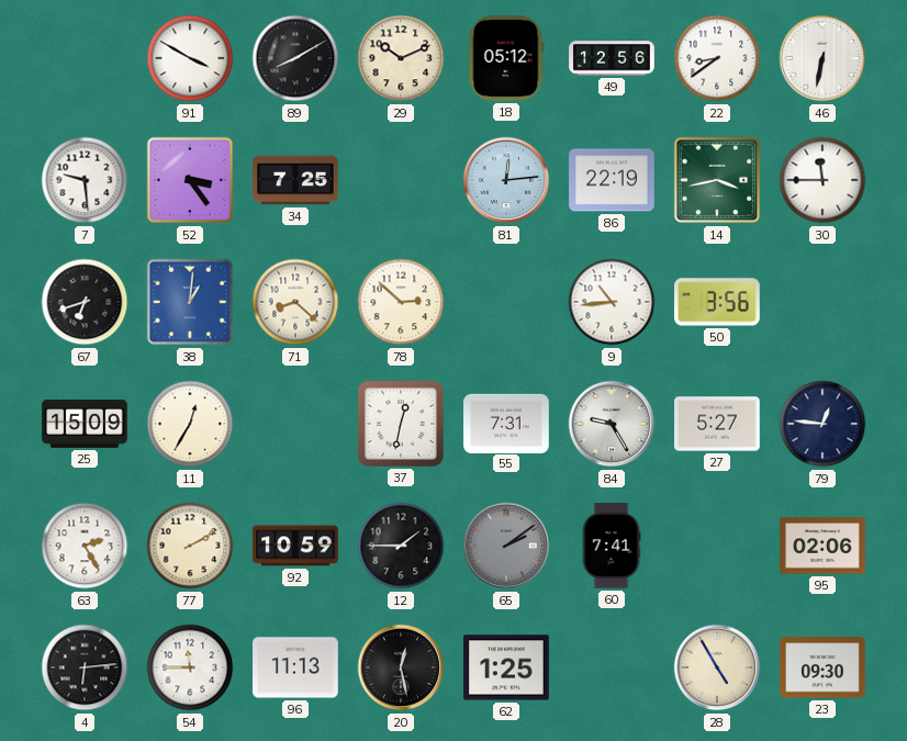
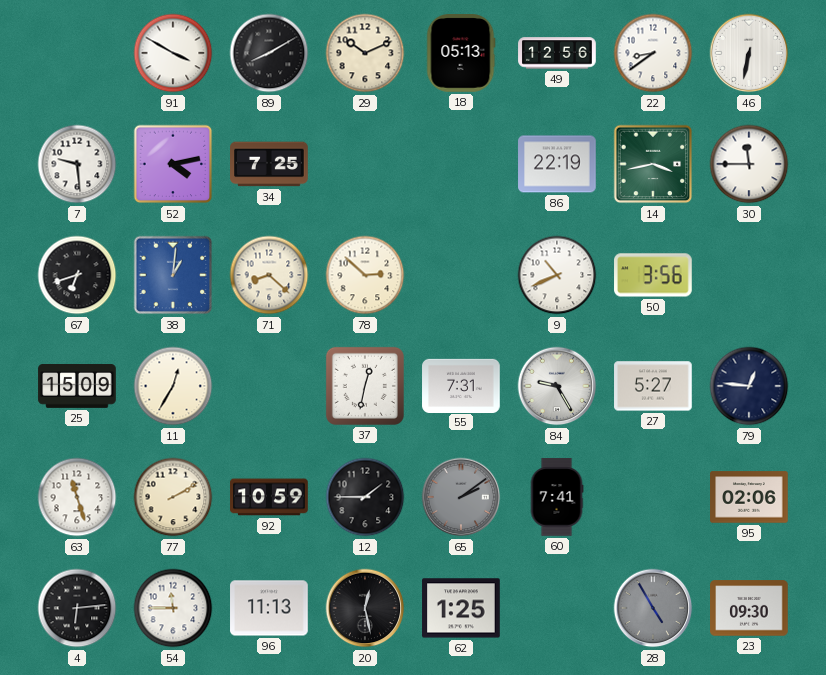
18: 05:12 -> 05:13
52: 3:24 -> 4:13
81: 12:14 -> none
9: 10:44 -> 10:41
63: 2:25 -> 11:27
28 dial: cream -> grey
